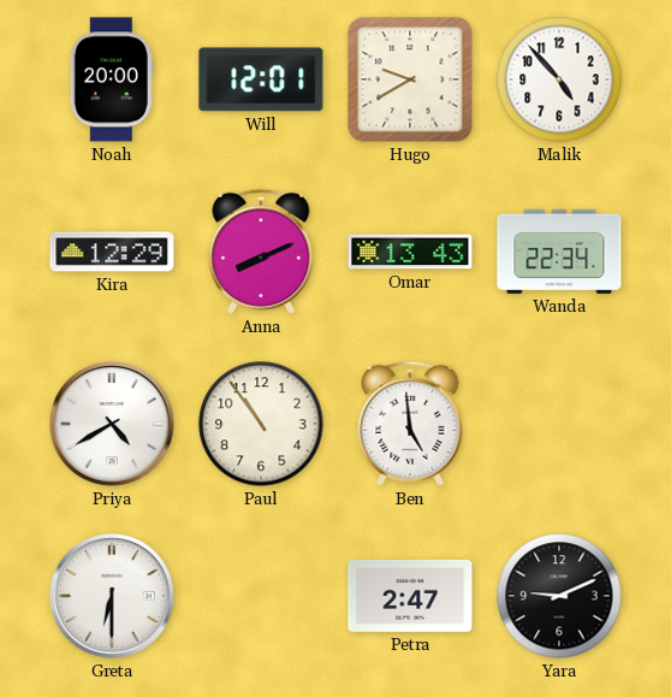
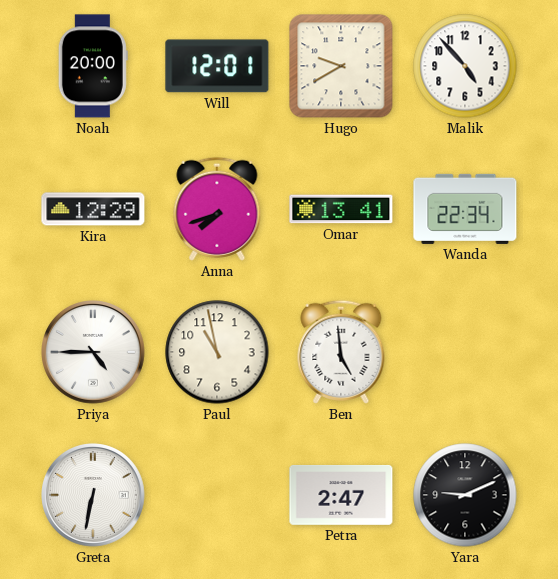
Anna: 8:11 -> 7:42
Omar: 13:43 -> 13:41
Priya: 4:40 -> 4:45
Paul: 10:54 -> 10:58
Greta: 6:30 -> 6:32
